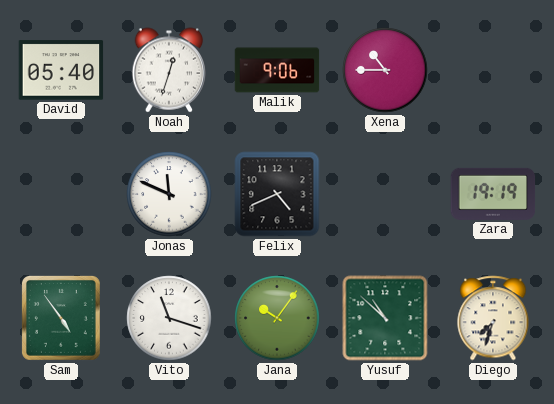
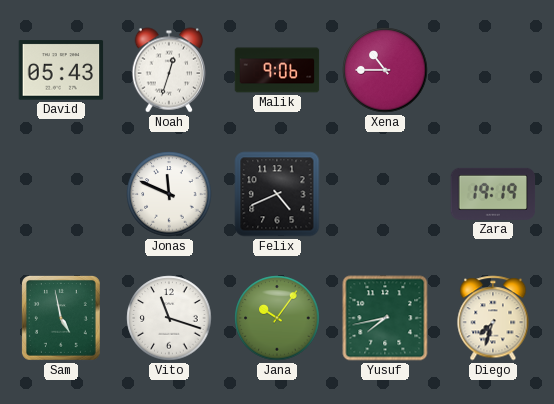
David: 05:40 -> 05:43
Sam: 4:54 -> 4:58
Yusuf: 10:52 -> 7:43
